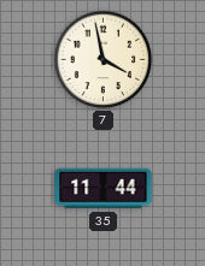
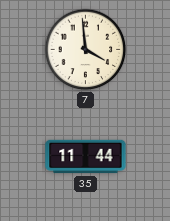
7: 3:58 -> 3:59
